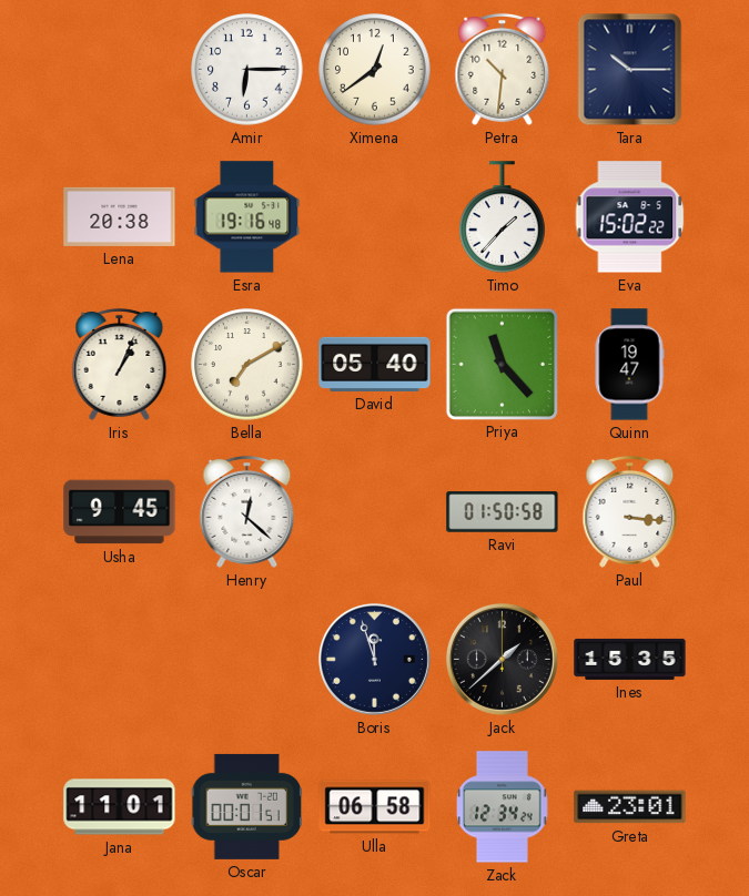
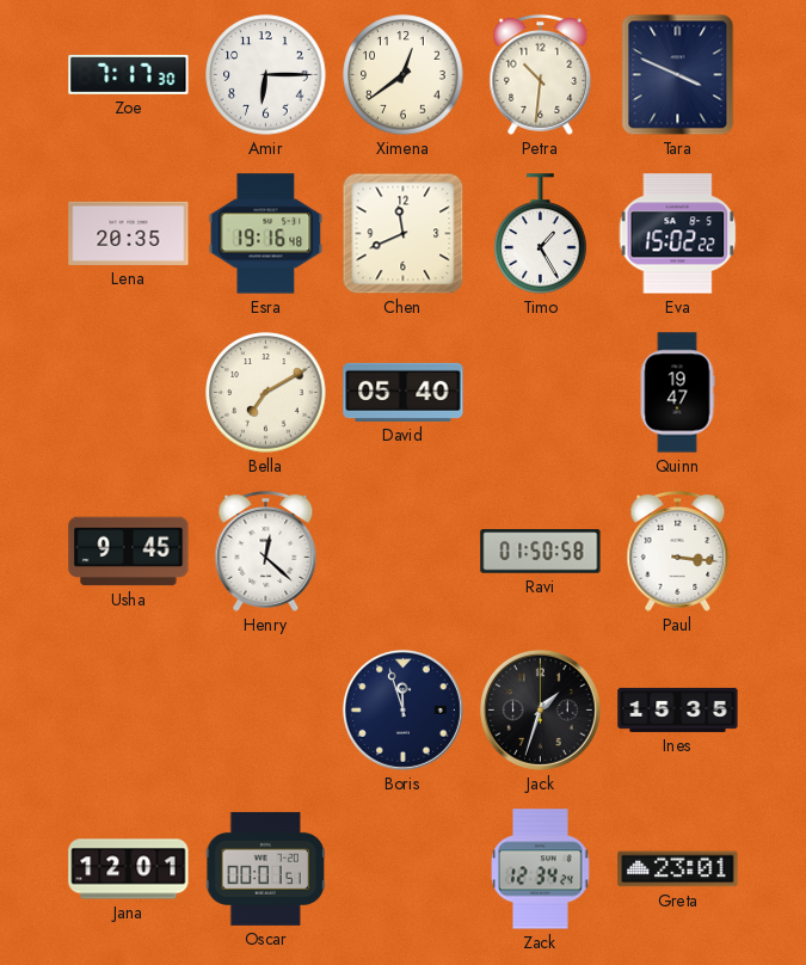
Zoe: none -> 7:17
Tara: 10:15 -> 3:49
Lena: 20:38 -> 20:35
Chen: none -> 11:41
Timo: 1:37 -> 1:25
Iris: 1:04 -> none
Priya: 11:23 -> none
Jack: 1:38 -> 1:33
Jana: 11:01 -> 12:01
Ulla: 06:58 -> none
